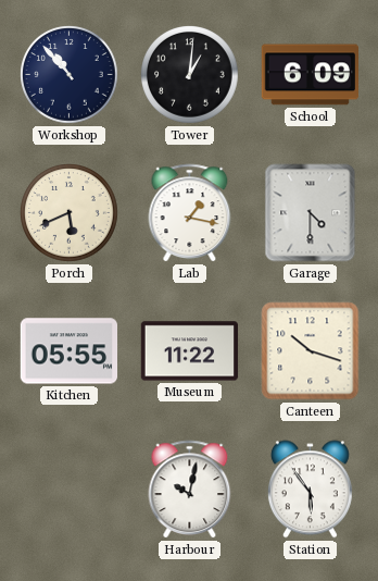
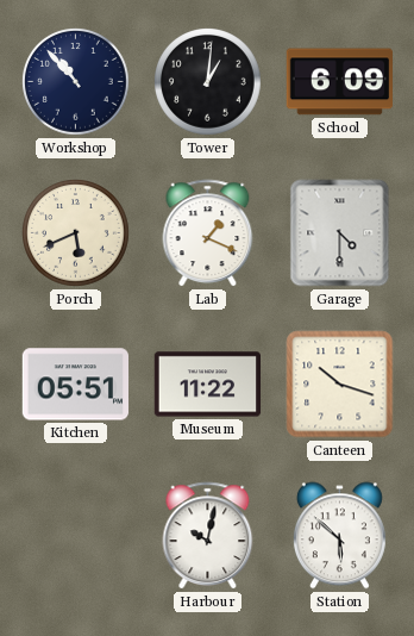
Lab: 1:17 -> 1:19
Kitchen: 05:55 -> 05:51
Station: 5:54 -> 5:52
